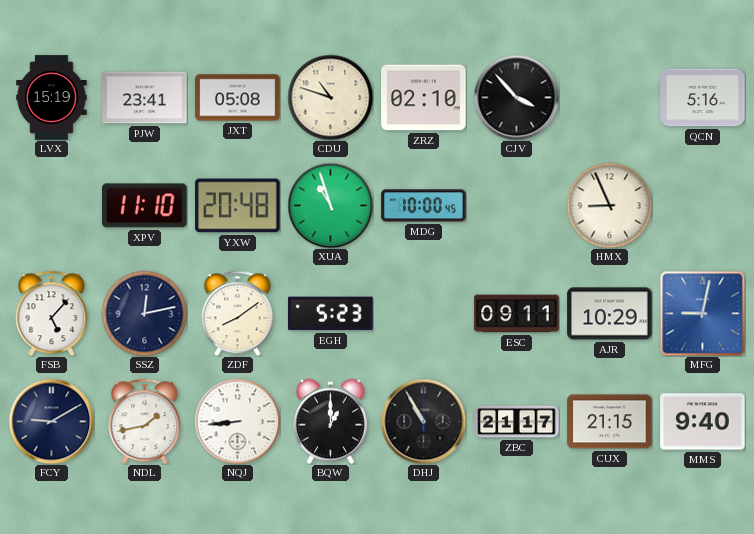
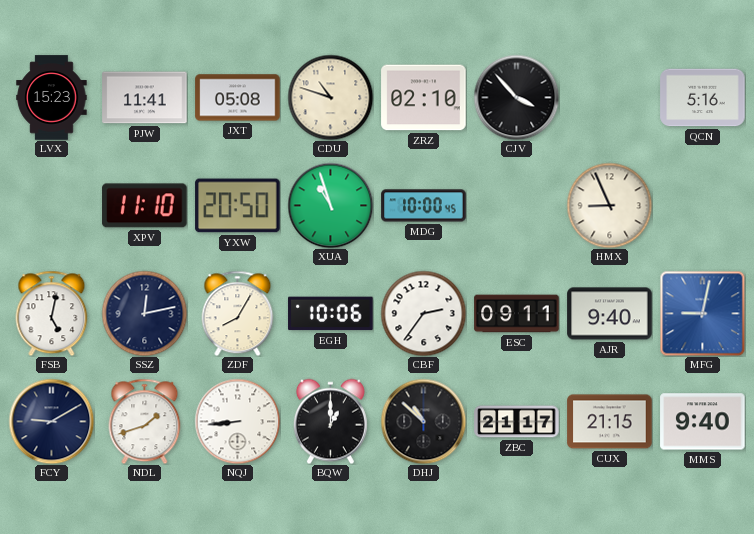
LVX: 15:19 -> 15:23
PJW: 23:41 -> 11:41
YXW: 20:48 -> 20:50
FSB: 5:07 -> 5:02
ZDF: 8:09 -> 8:05
EGH: 5:23 -> 10:06
CBF: none -> 2:36
AJR: 10:29 -> 9:40
NDL: 1:43 -> 1:42
DHJ: 10:55 -> 10:52
